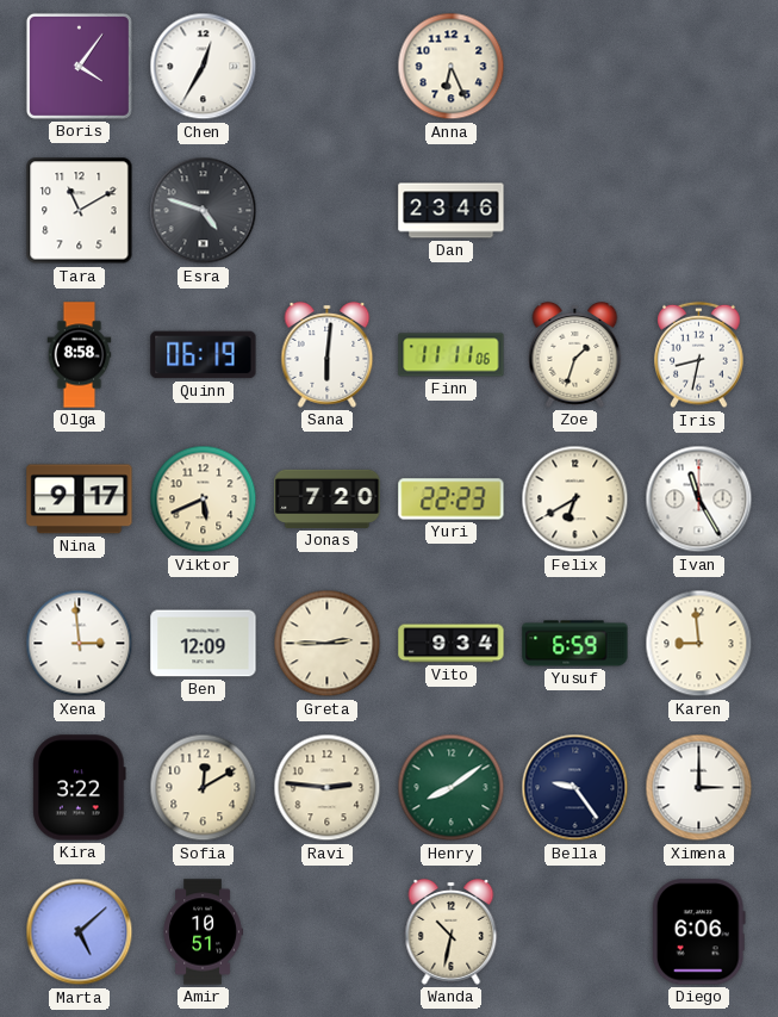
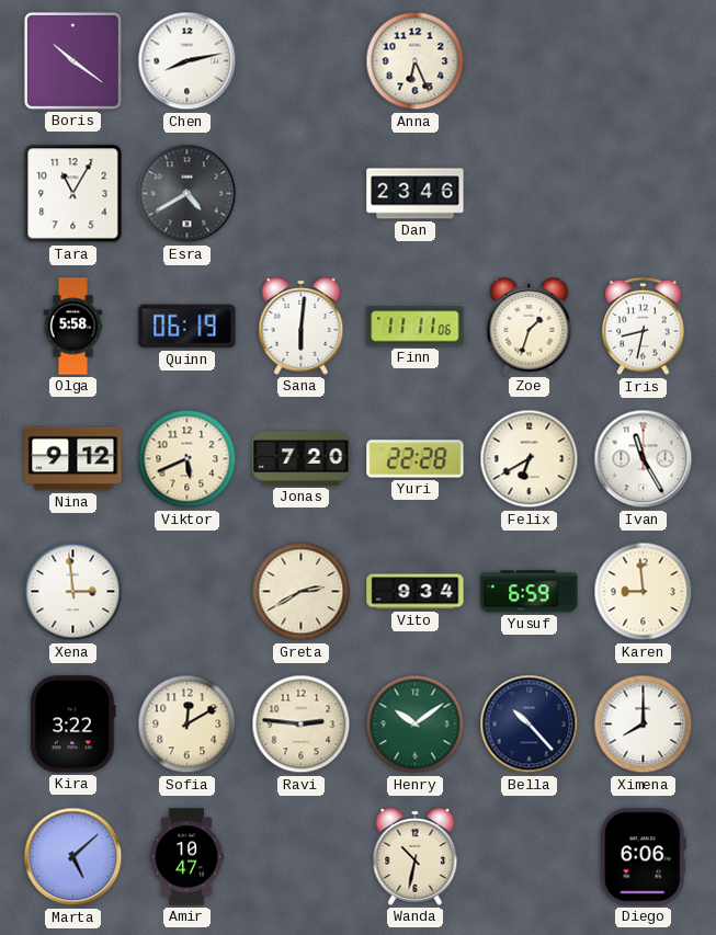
Boris: 4:06 -> 10:21
Chen: 12:35 -> 8:13
Tara: 11:10 -> 11:05
Esra: 4:48 -> 4:40
Olga: 8:58 -> 5:58
Nina: 9:17 -> 9:12
Yuri: 22:23 -> 22:28
Ben: 12:09 -> none
Greta: 2:45 -> 2:40
Henry: 8:09 -> 10:09
Bella: 9:24 -> 10:23
Ximena: 3:00 -> 8:00
Amir: 10:51 -> 10:47
